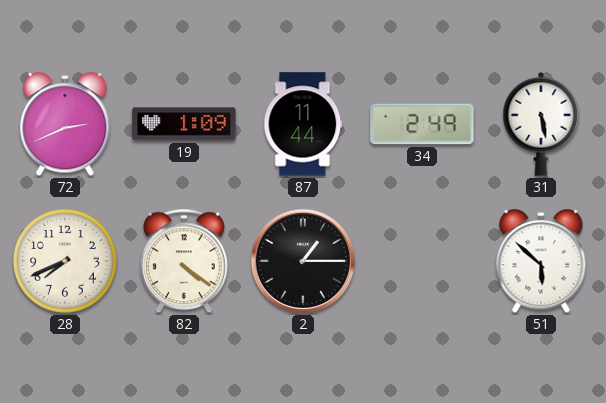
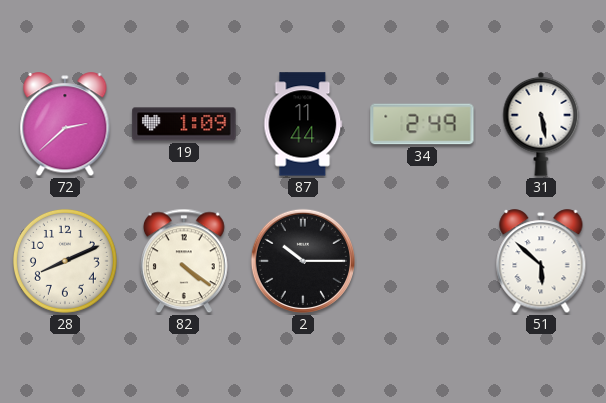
72: 2:41 -> 2:38
28: 7:41 -> 8:11
2: 1:15 -> 10:15
